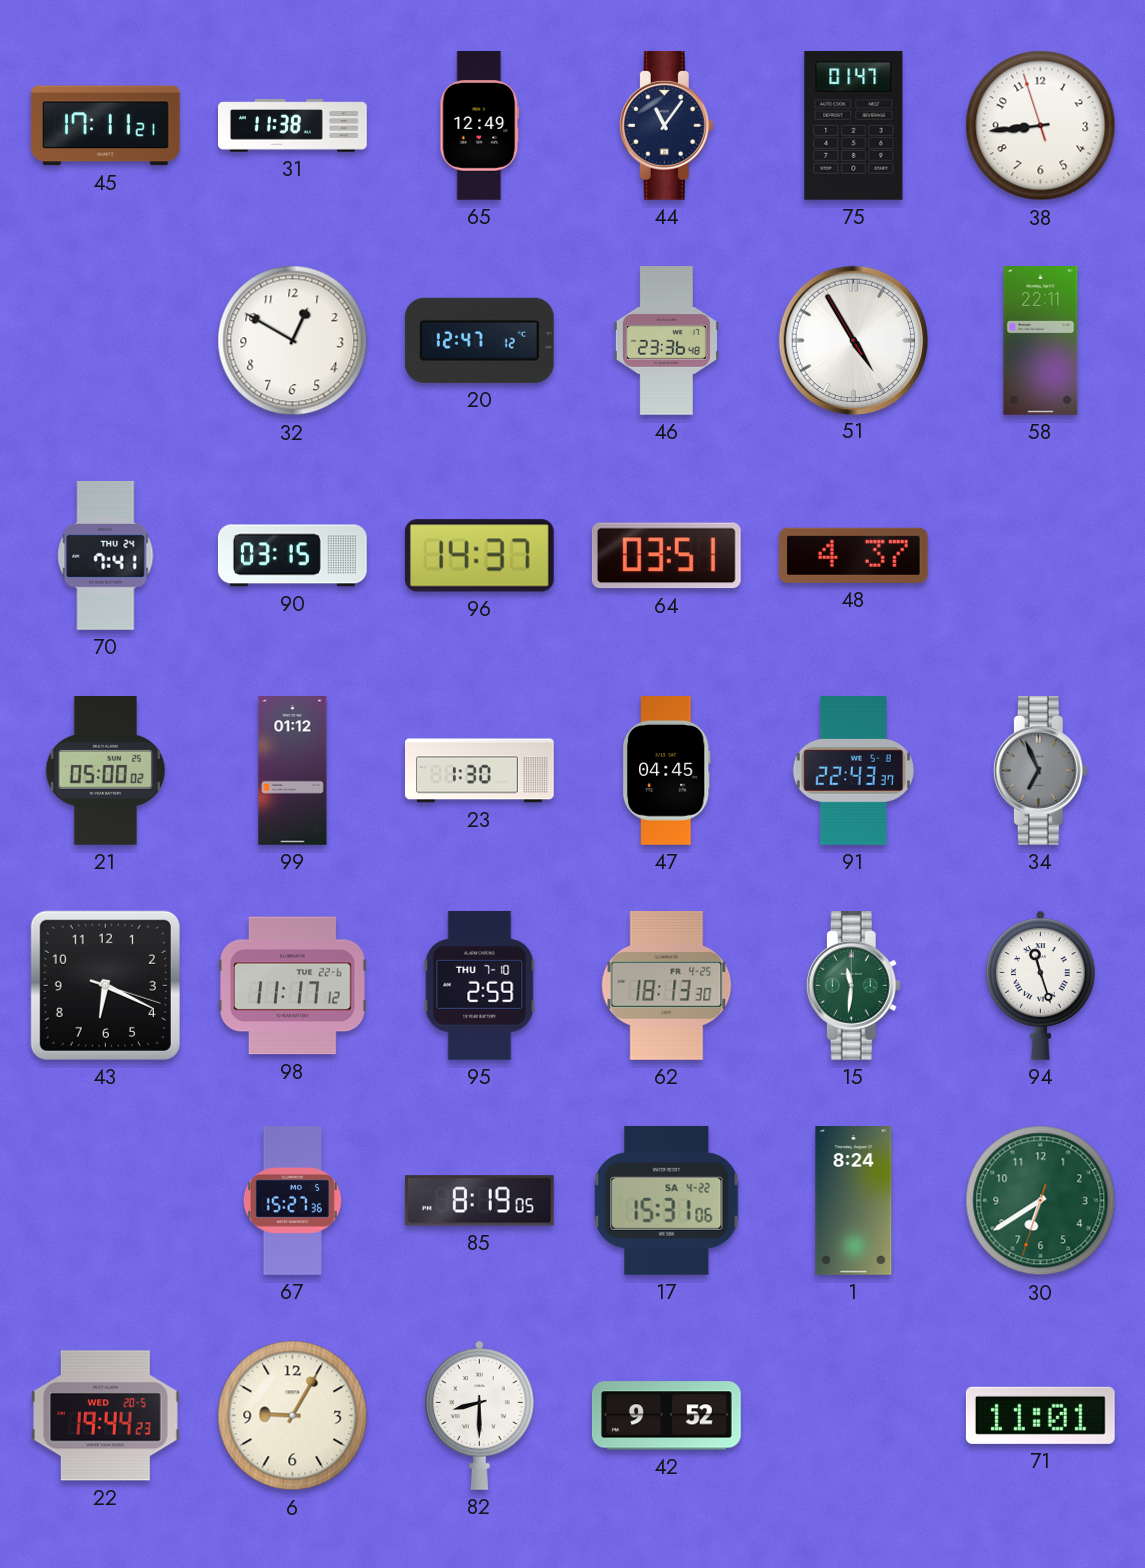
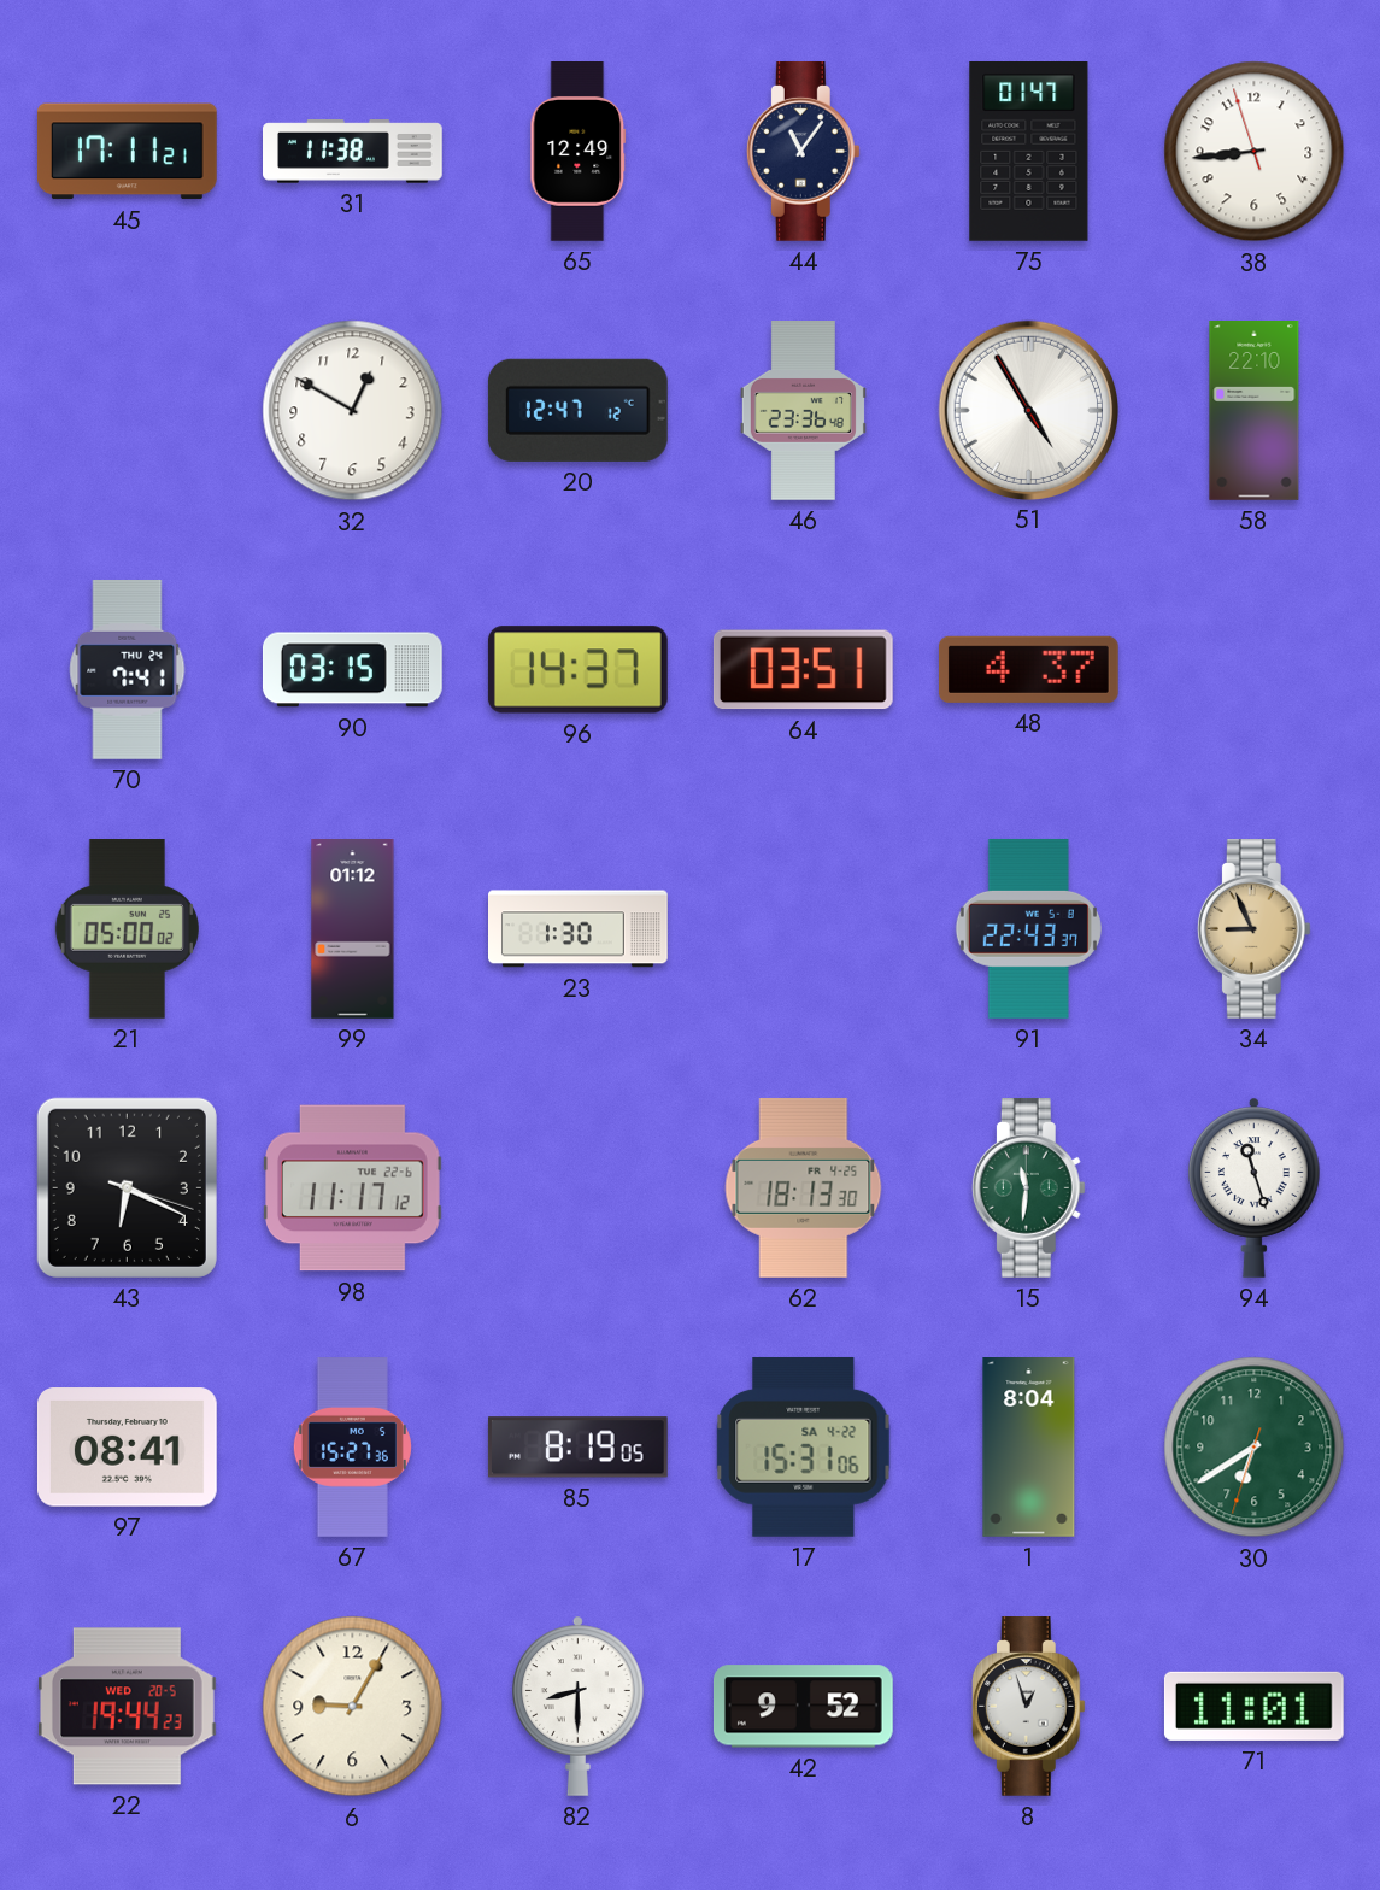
58: 22:11 -> 22:10
47: 04:45 -> none
34: 6:56 -> 8:56
34 dial: grey -> champagne
95: 2:59 -> none
97: none -> 08:41
1: 8:24 -> 8:04
8: none -> 12:57
